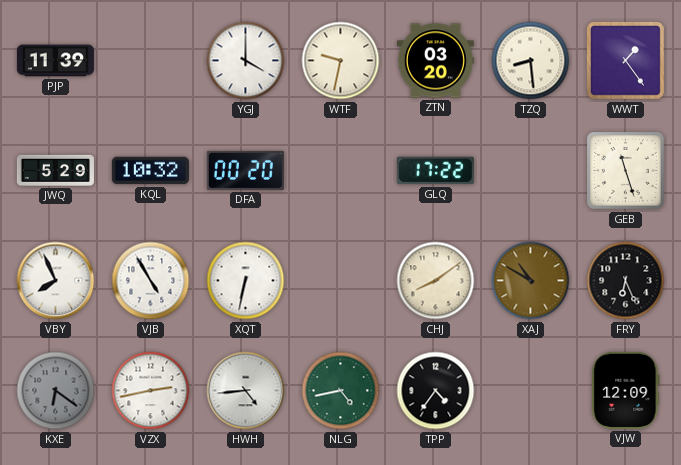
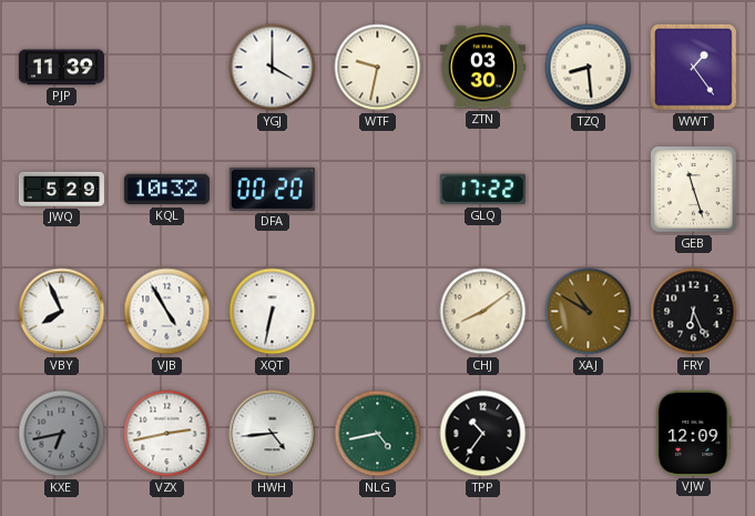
ZTN: 03:20 -> 03:30
KXE: 6:21 -> 6:43
TPP: 4:36 -> 10:36
